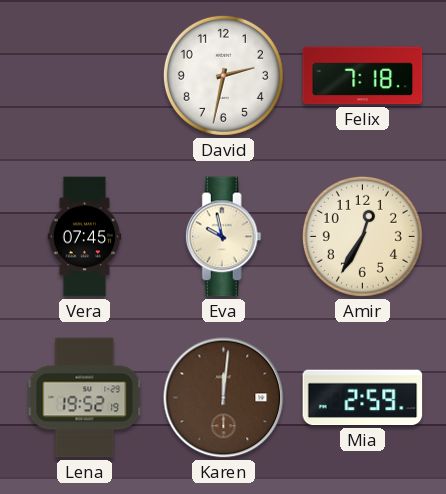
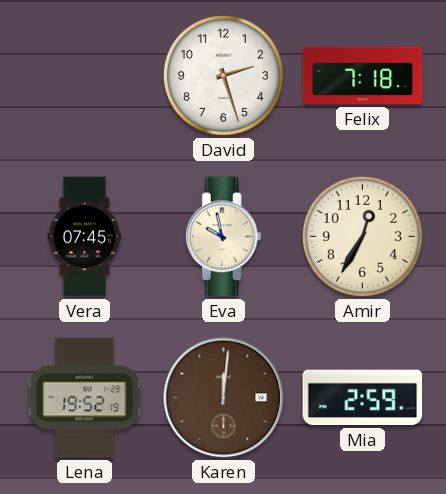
David: 2:32 -> 2:27
